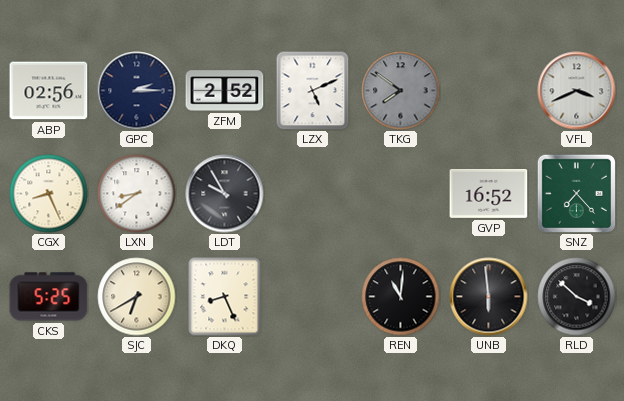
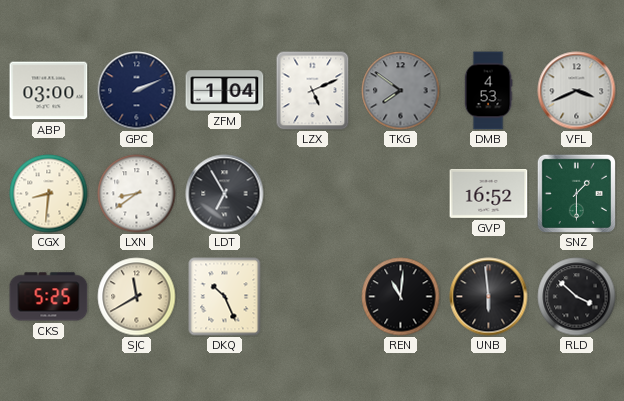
ABP: 02:56 -> 03:00
GPC: 2:15 -> 2:11
ZFM: 2:52 -> 1:04
DMB: none -> 4:53
CGX: 8:26 -> 8:31
LDT: 9:55 -> 6:55
SNZ: 7:23 -> 1:30
SJC: 6:40 -> 11:40
DKQ: 8:26 -> 10:26
